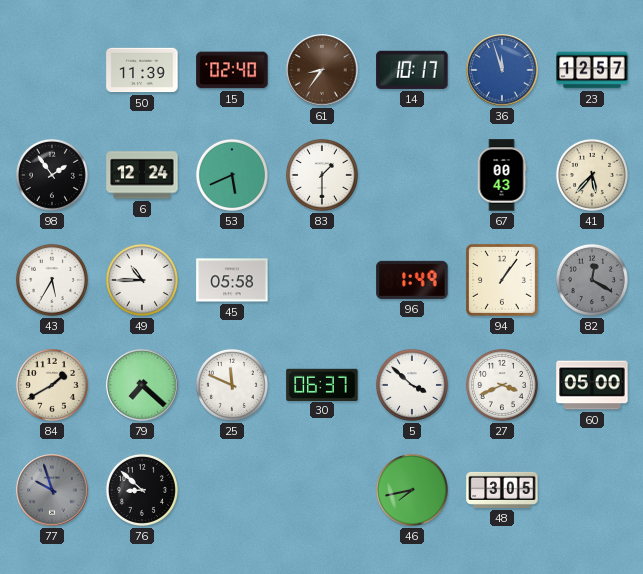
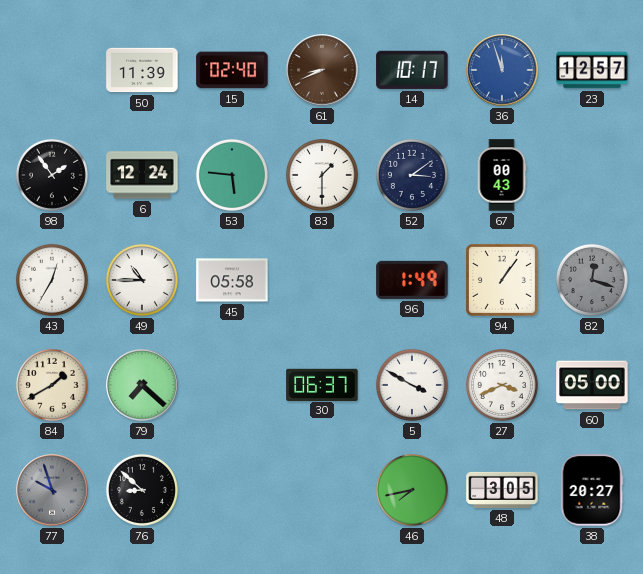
61: 8:36 -> 8:41
53: 5:41 -> 5:46
52: none -> 3:09
41: 5:37 -> none
43: 5:35 -> 12:35
82: 12:20 -> 12:18
25: 11:49 -> none
5: 3:52 -> 3:50
38: none -> 20:27
